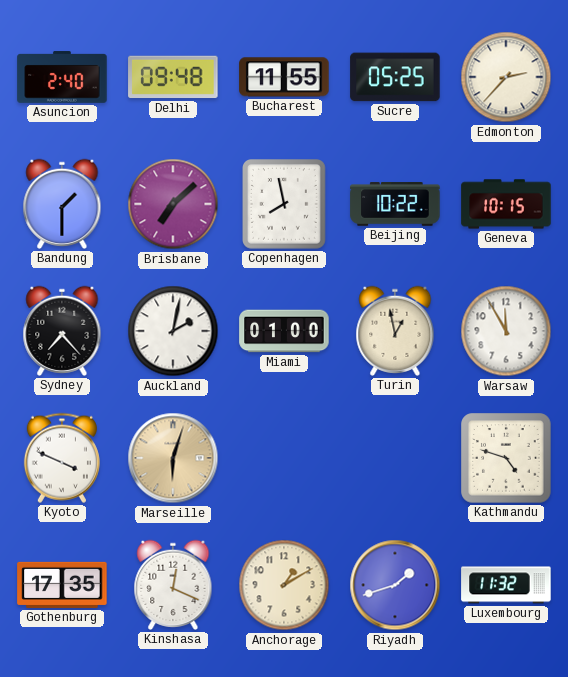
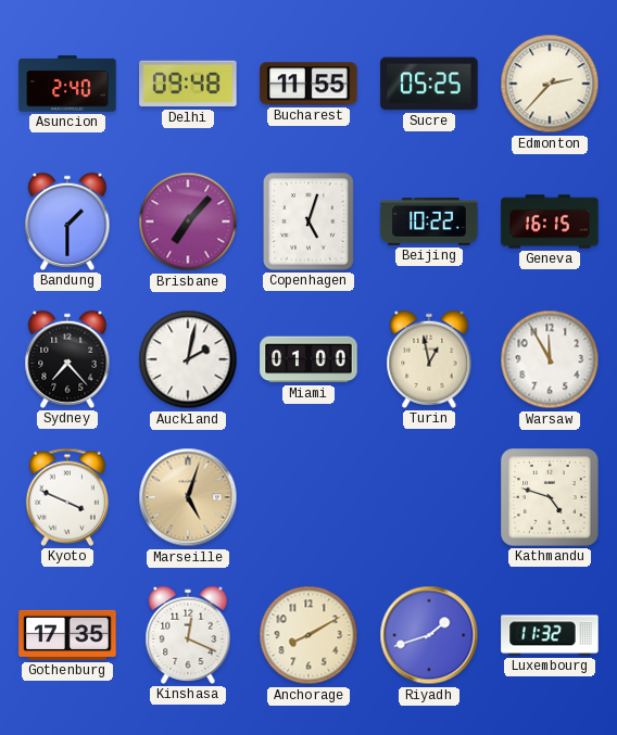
Brisbane: 7:08 -> 7:07
Copenhagen: 7:58 -> 5:03
Geneva: 10:15 -> 16:15
Marseille: 6:03 -> 5:03
Anchorage: 1:10 -> 8:10
